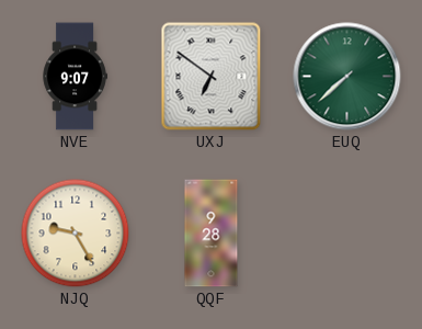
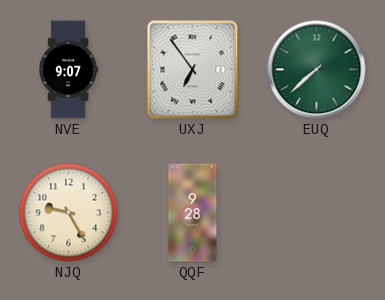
UXJ: 6:51 -> 6:54
